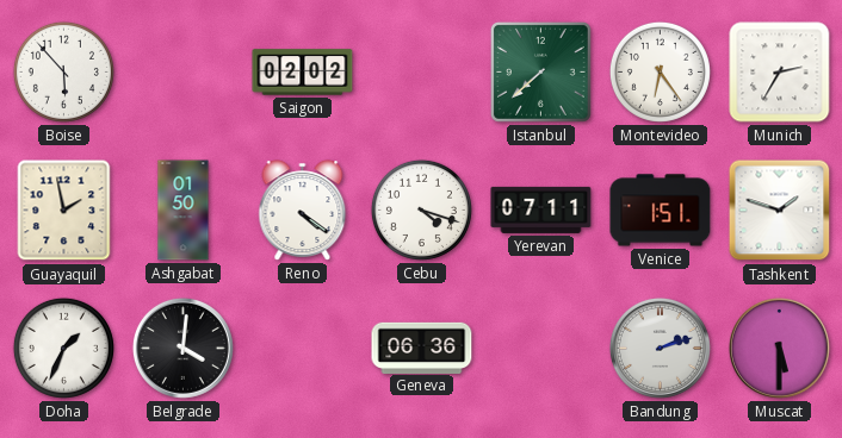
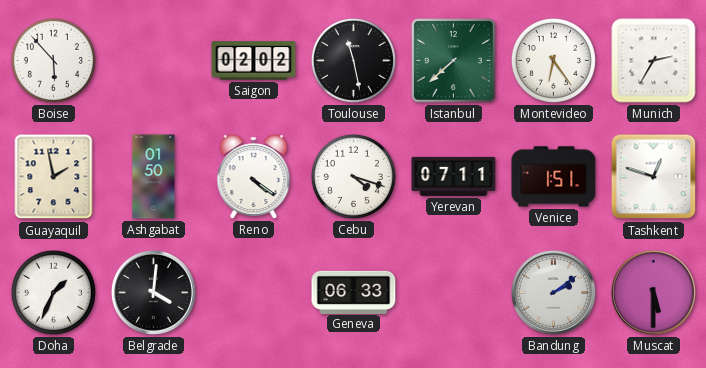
Toulouse: none -> 11:28
Tashkent: 1:48 -> 12:48
Geneva: 06:36 -> 06:33
Bandung: 2:12 -> 2:09
